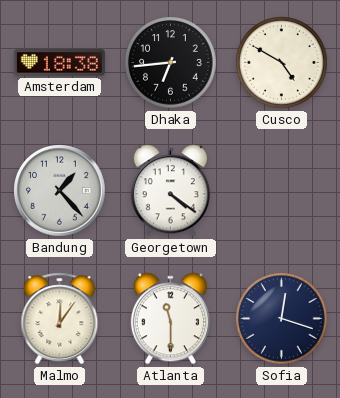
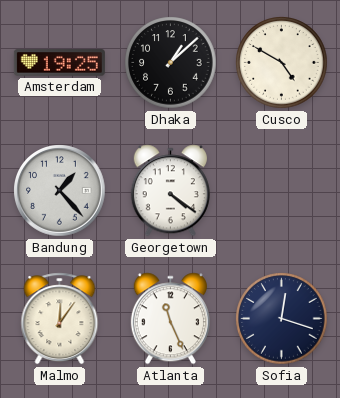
Amsterdam: 18:38 -> 19:25
Dhaka: 6:44 -> 1:08
Atlanta: 11:30 -> 11:26
